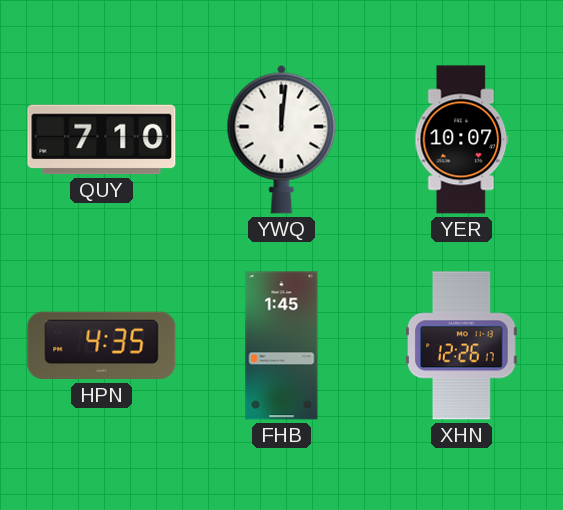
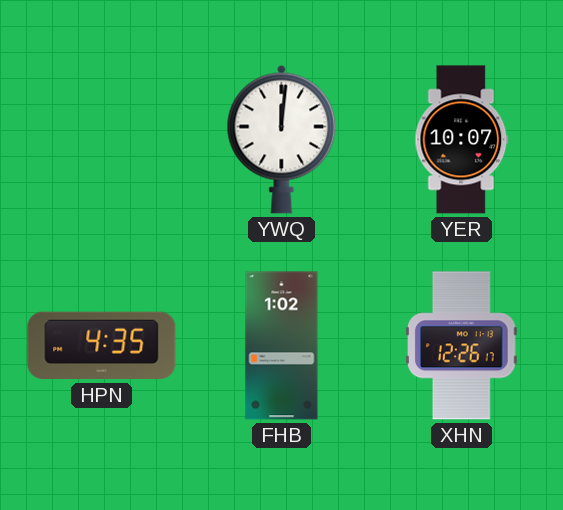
QUY: 7:10 -> none
FHB: 1:45 -> 1:02
